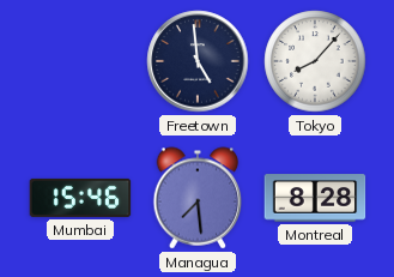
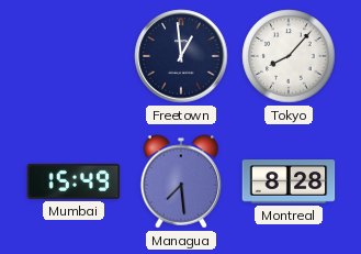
Freetown: 4:59 -> 12:59
Mumbai: 15:46 -> 15:49
